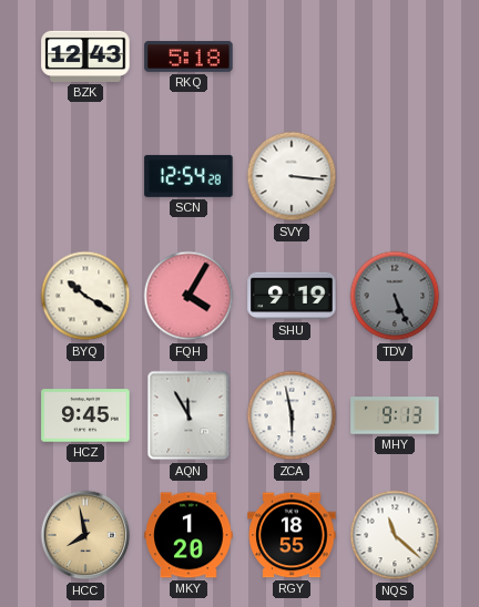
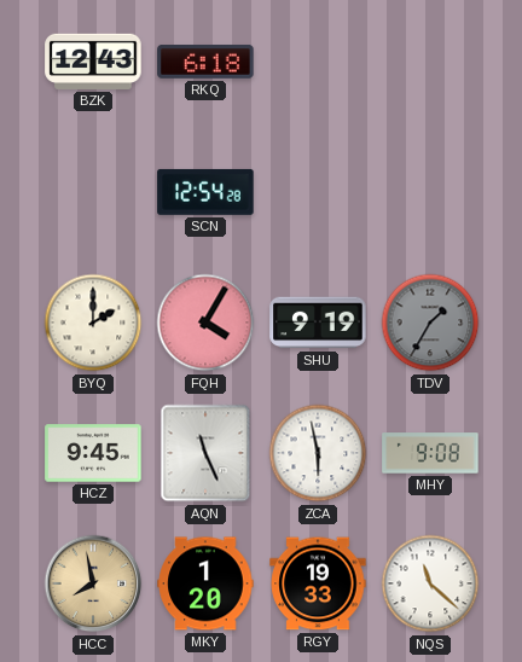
RKQ: 5:18 -> 6:18
SVY: 3:16 -> none
BYQ: 10:20 -> 2:00
TDV: 5:26 -> 1:35
AQN: 11:55 -> 11:26
MHY: 9:13 -> 9:08
RGY: 18:55 -> 19:33
